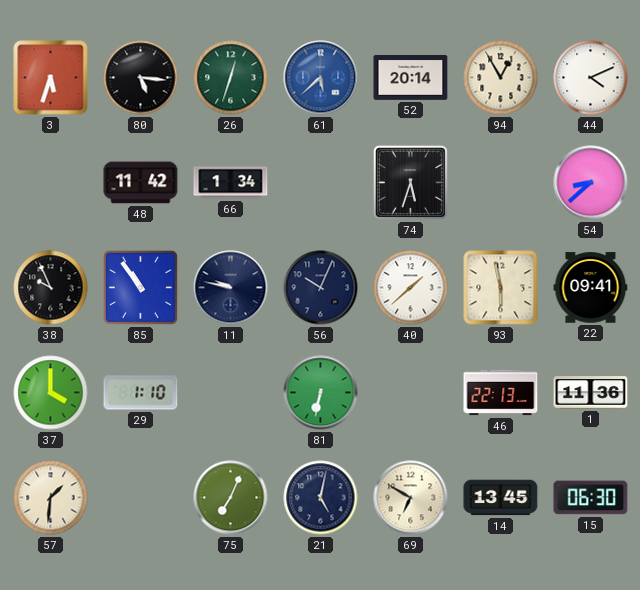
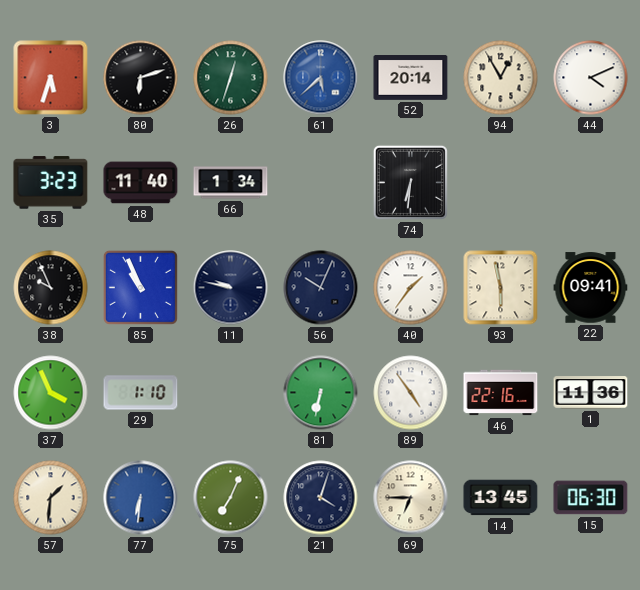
80: 5:16 -> 6:12
35: none -> 3:23
48: 11:42 -> 11:40
74: 5:33 -> 6:31
54: 8:38 -> none
85: 10:54 -> 10:56
40: 1:38 -> 1:36
37: 4:00 -> 3:56
89: none -> 4:54
46: 22:13 -> 22:16
77: none -> 6:31
21: 5:02 -> 4:03
69: 6:50 -> 6:45
